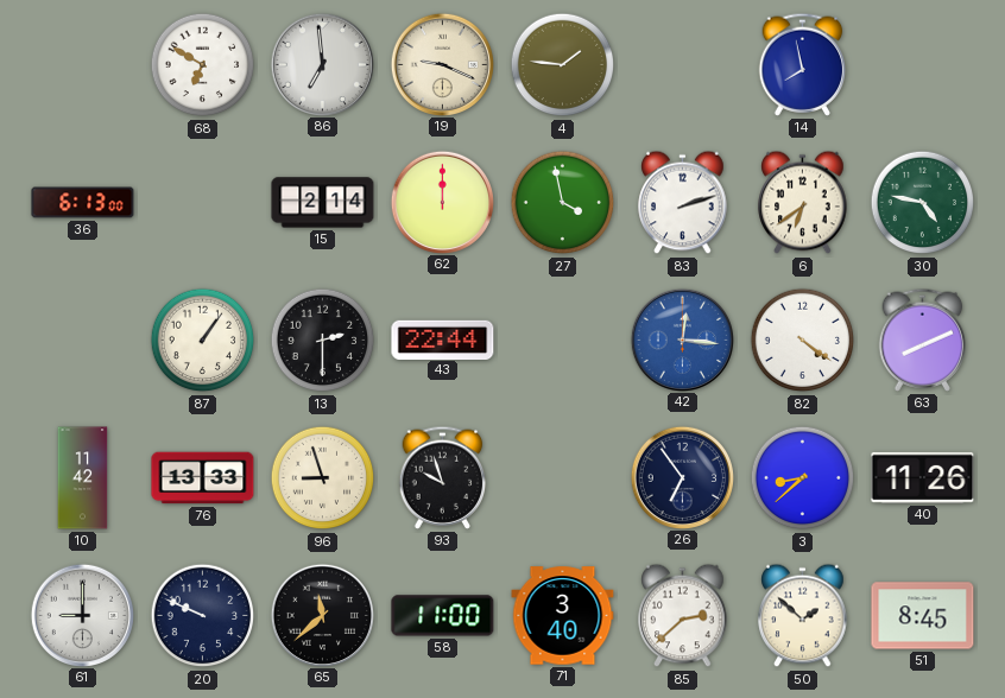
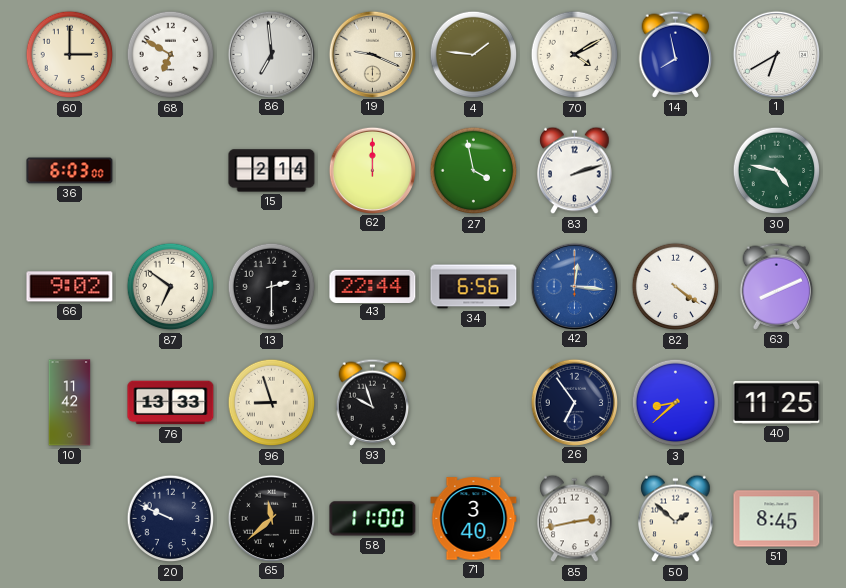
60: none -> 3:00
70: none -> 4:10
1: none -> 6:40
36: 6:13 -> 6:03
6: 6:39 -> none
66: none -> 9:02
87: 1:06 -> 6:51
34: none -> 6:56
40: 11:26 -> 11:25
61: 9:00 -> none
85: 2:38 -> 2:43
